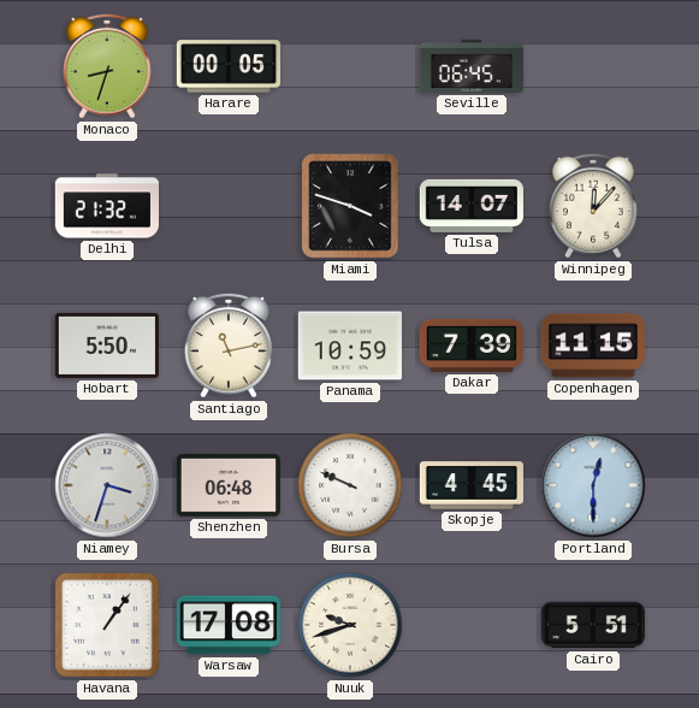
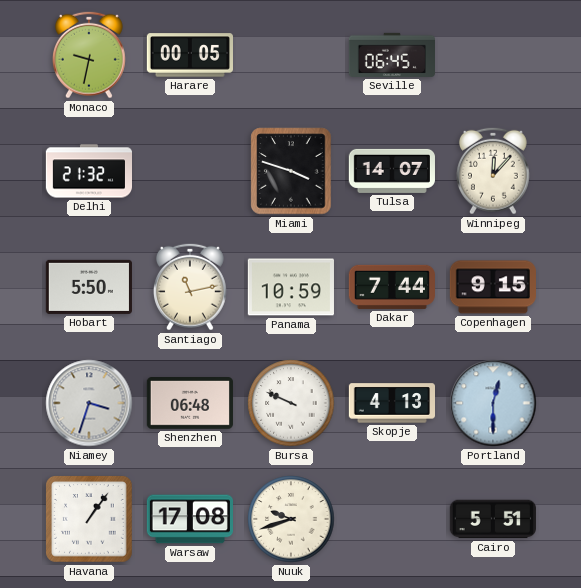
Monaco: 8:33 -> 9:32
Dakar: 7:39 -> 7:44
Copenhagen: 11:15 -> 9:15
Skopje: 4:45 -> 4:13
